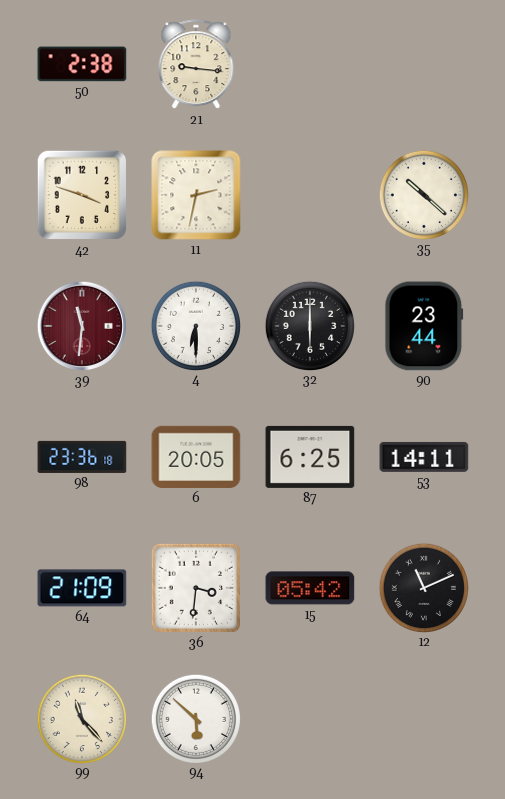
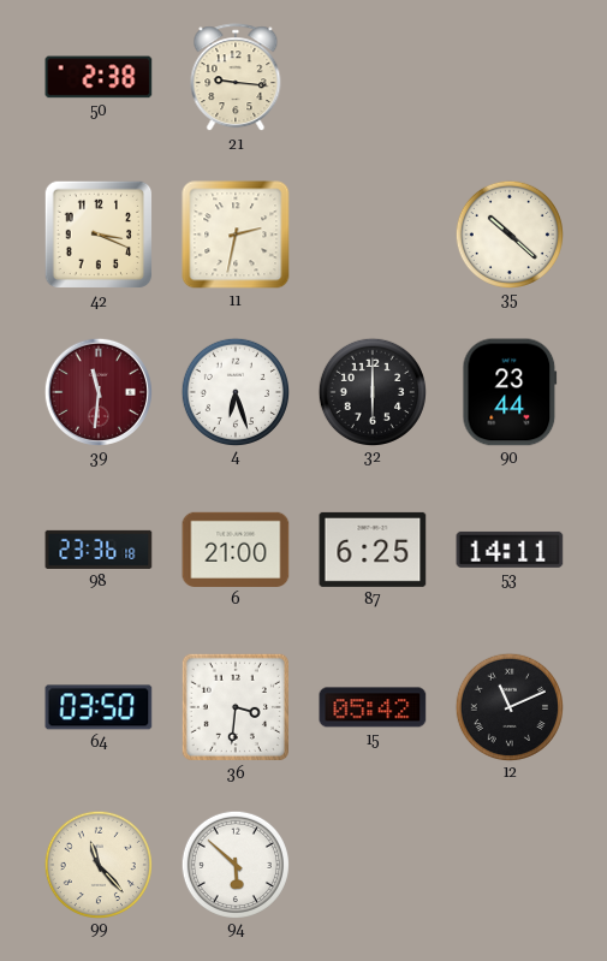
42: 3:48 -> 3:19
4: 6:30 -> 6:27
6: 20:05 -> 21:00
64: 21:09 -> 03:50
